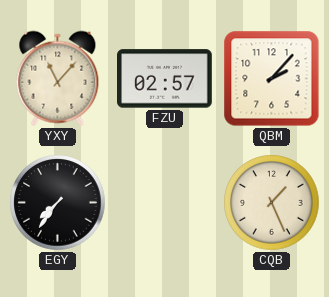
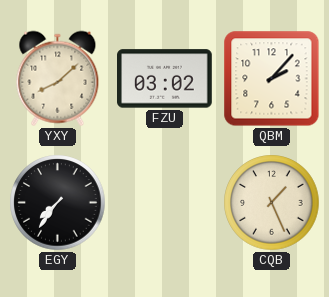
YXY: 11:07 -> 8:08
FZU: 02:57 -> 03:02
